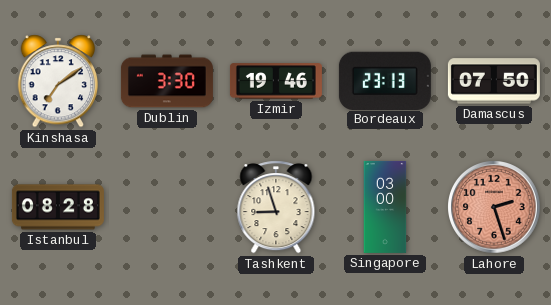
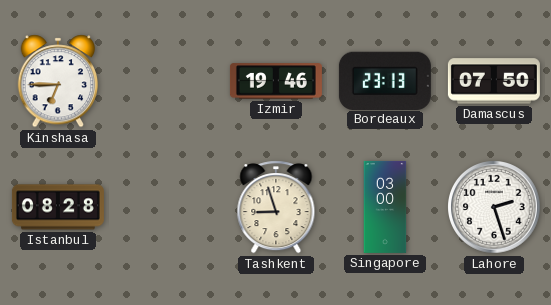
Kinshasa: 7:09 -> 6:45
Dublin: 3:30 -> none
Lahore dial: salmon -> white
